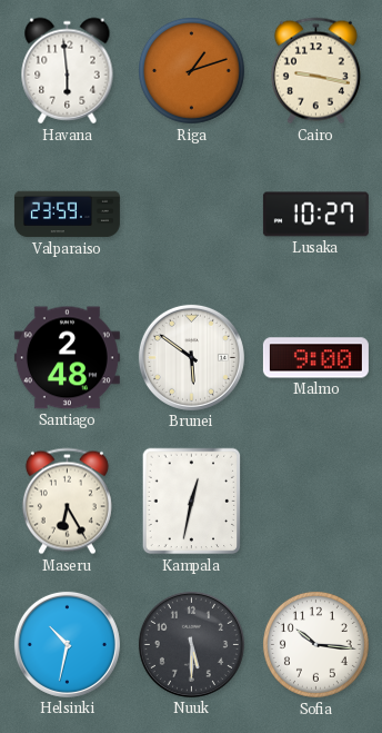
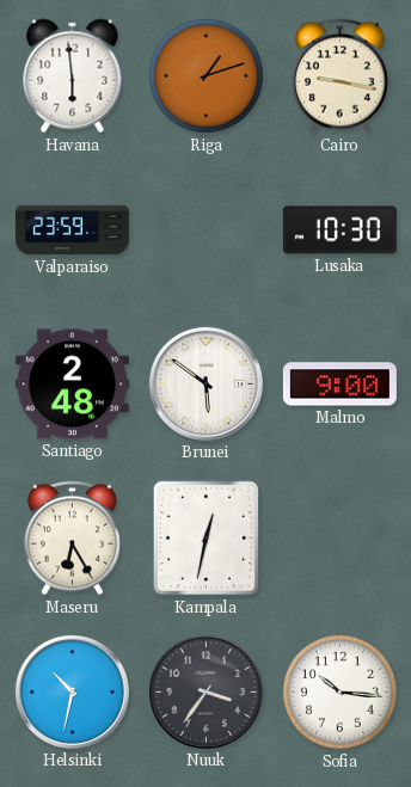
Lusaka: 10:27 -> 10:30
Nuuk: 5:30 -> 3:36
